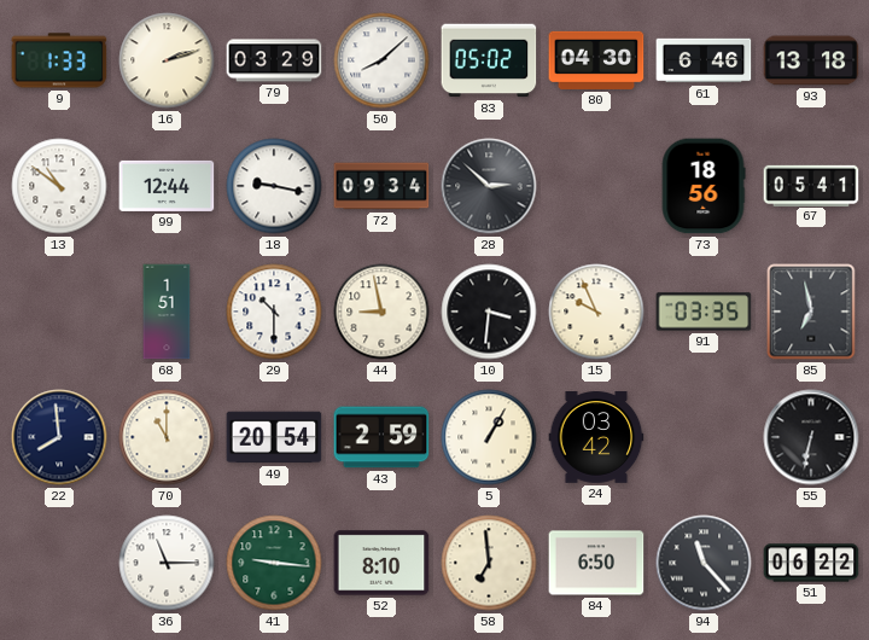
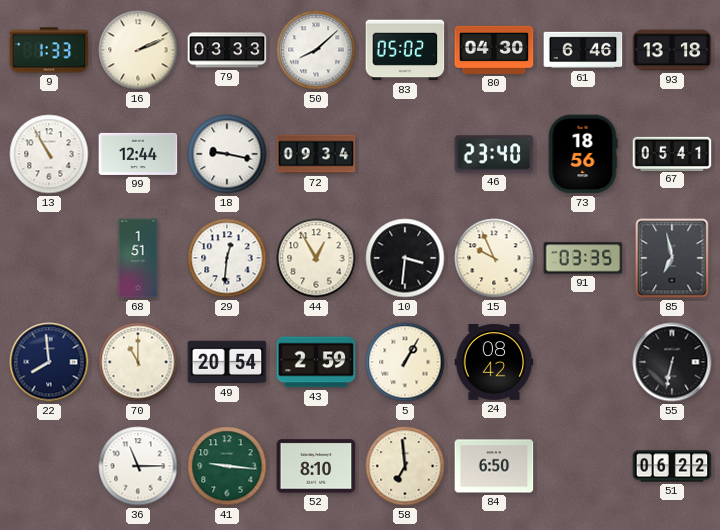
16: 2:12 -> 2:11
79: 03:29 -> 03:33
13: 10:51 -> 10:55
28: 2:52 -> none
46: none -> 23:40
29: 10:30 -> 12:31
44: 8:58 -> 12:55
24: 03:42 -> 08:42
94: 11:23 -> none
